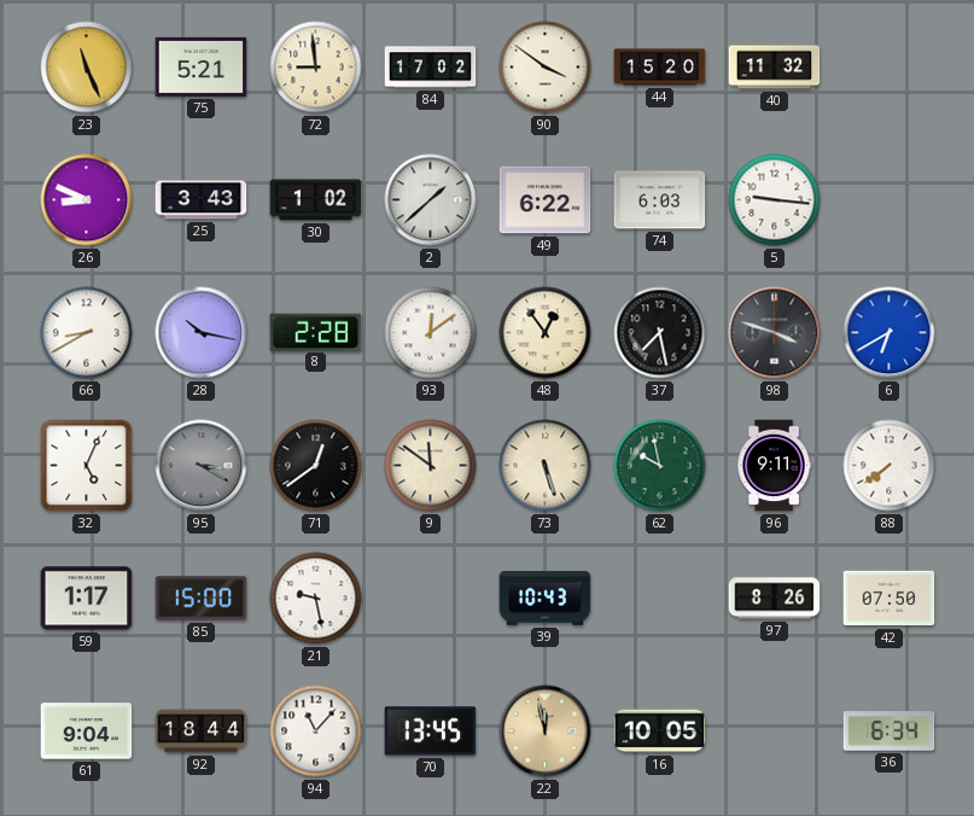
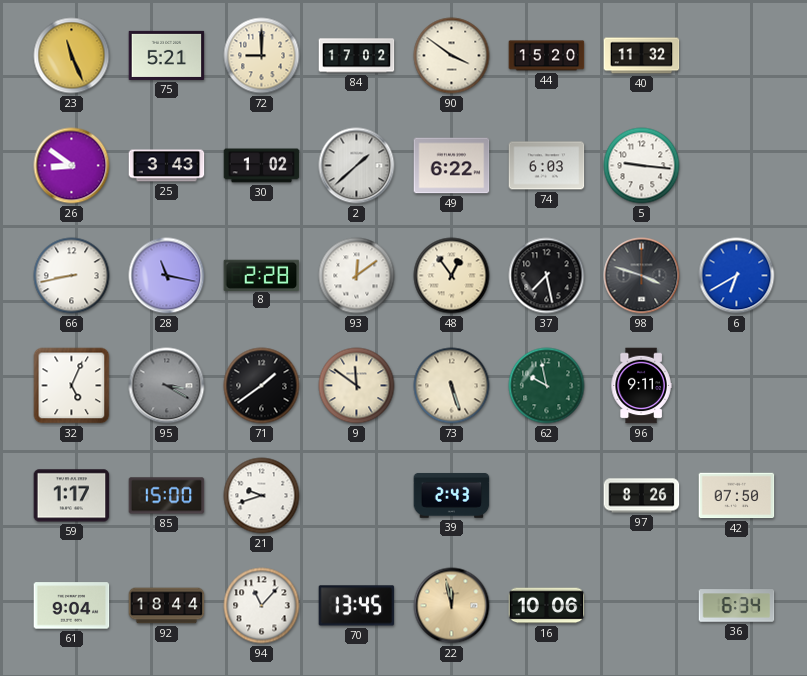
72: 8:59 -> 9:00
26: 8:49 -> 8:51
66: 8:40 -> 8:43
28: 10:17 -> 11:17
71: 12:39 -> 1:39
88: 7:39 -> none
21: 9:28 -> 9:42
39: 10:43 -> 2:43
16: 10:05 -> 10:06
